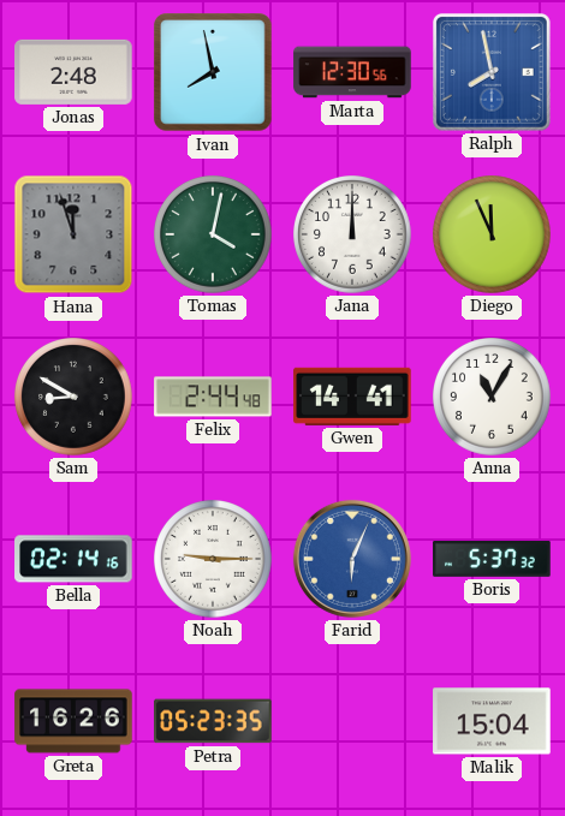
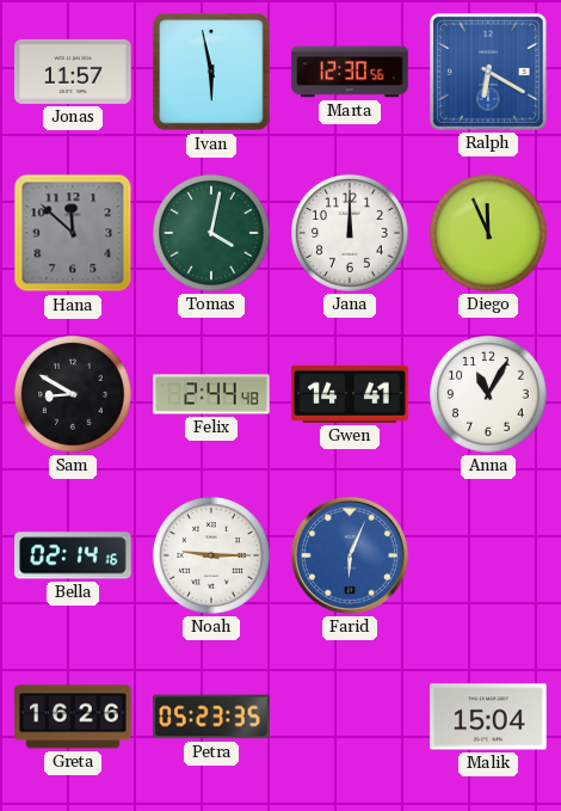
Jonas: 2:48 -> 11:57
Ivan: 7:58 -> 5:58
Ralph: 7:58 -> 6:20
Hana: 11:57 -> 11:52
Boris: 5:37 -> none
